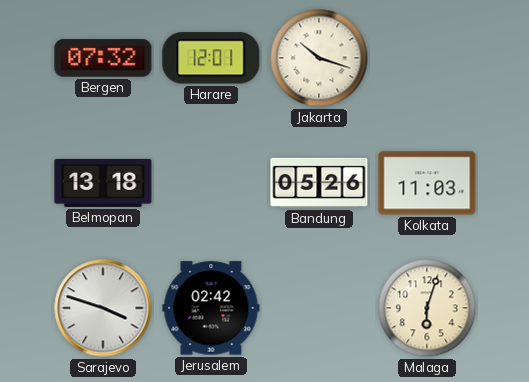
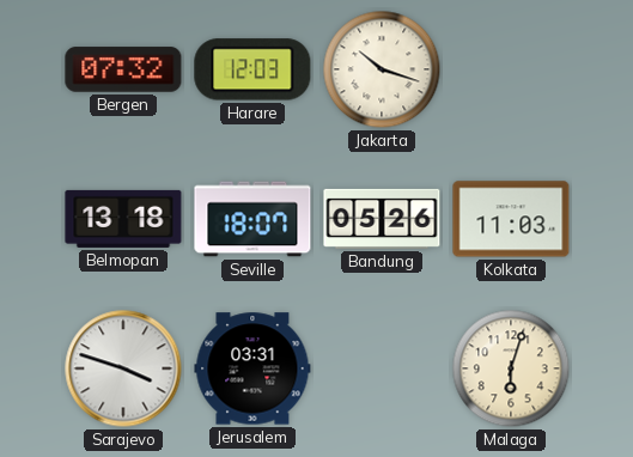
Harare: 12:01 -> 12:03
Seville: none -> 18:07
Jerusalem: 02:42 -> 03:31
